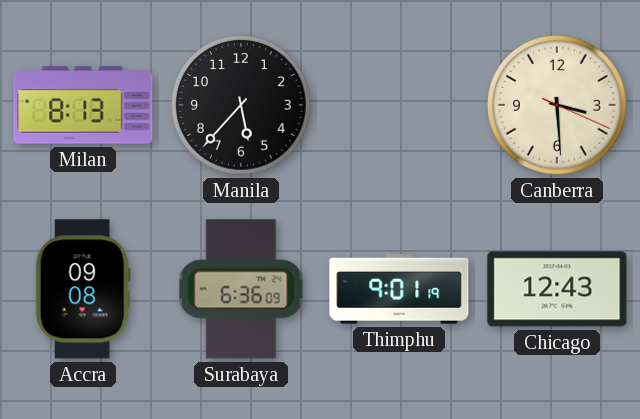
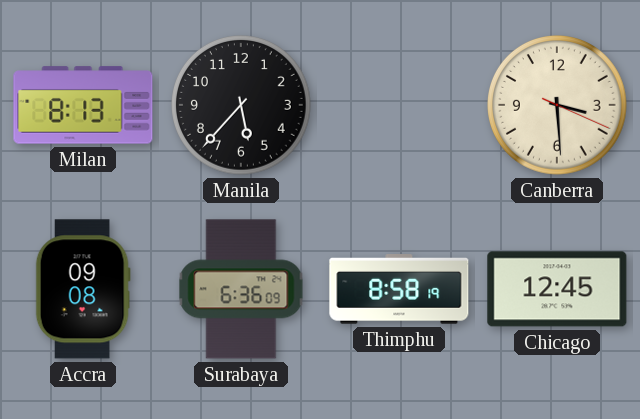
Thimphu: 9:01 -> 8:58
Chicago: 12:43 -> 12:45
